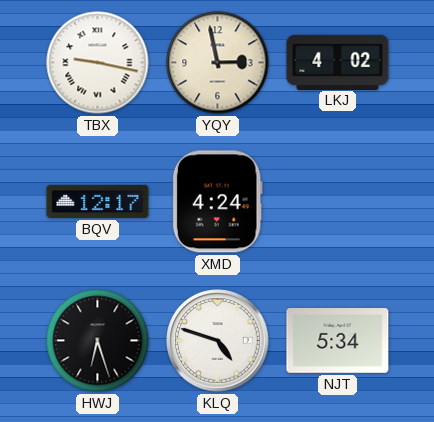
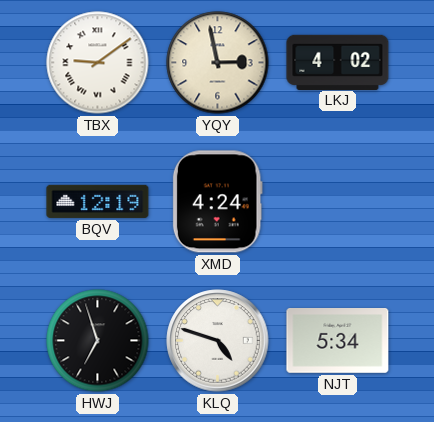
TBX: 9:17 -> 9:09
BQV: 12:17 -> 12:19
HWJ: 6:27 -> 6:57
